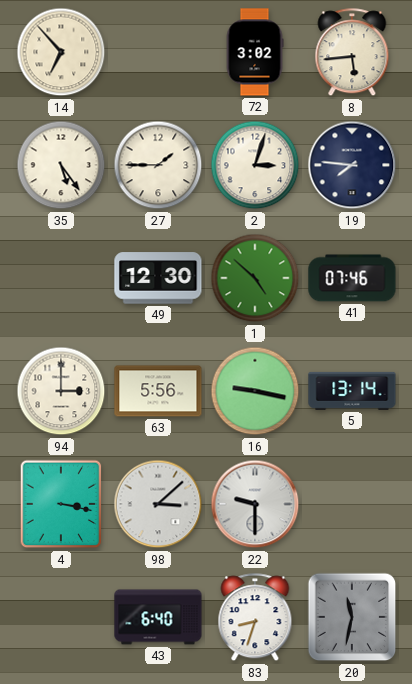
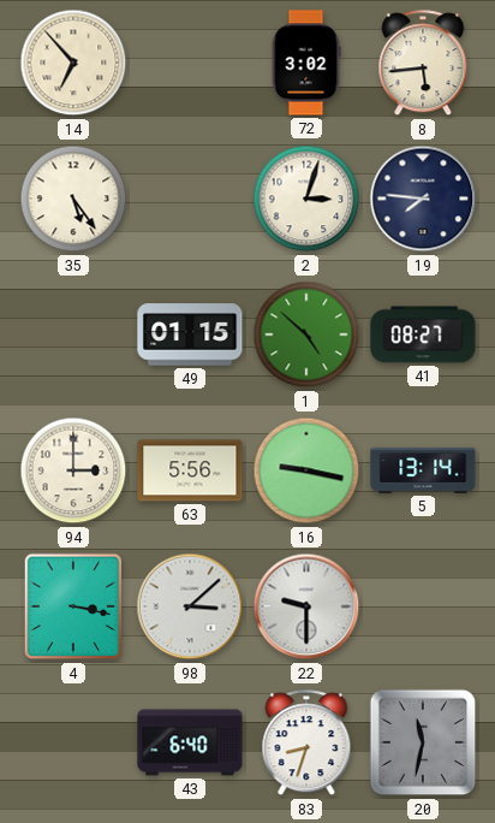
27: 1:45 -> none
49: 12:30 -> 01:15
41: 07:46 -> 08:27
